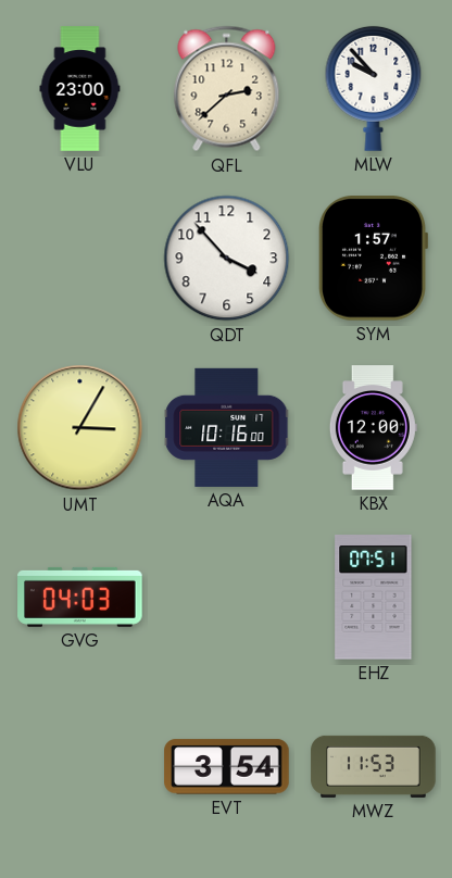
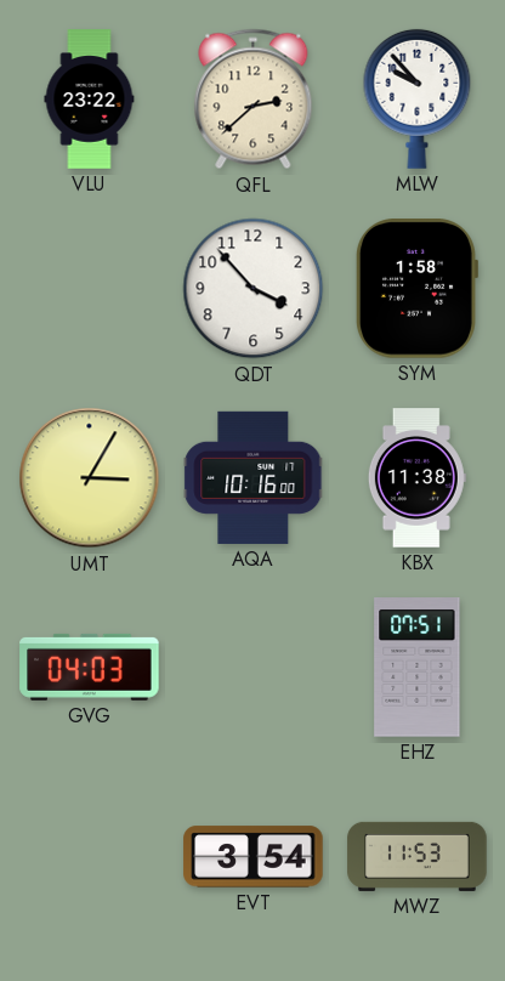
VLU: 23:00 -> 23:22
SYM: 1:57 -> 1:58
KBX: 12:00 -> 11:38
